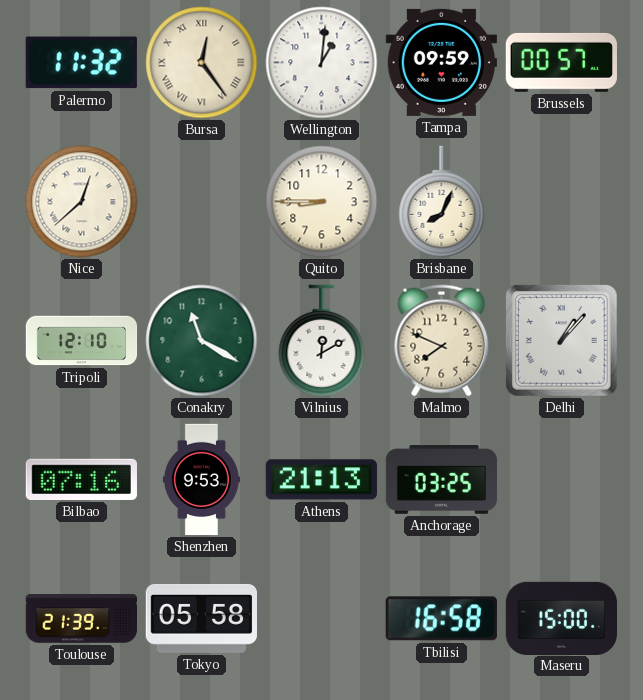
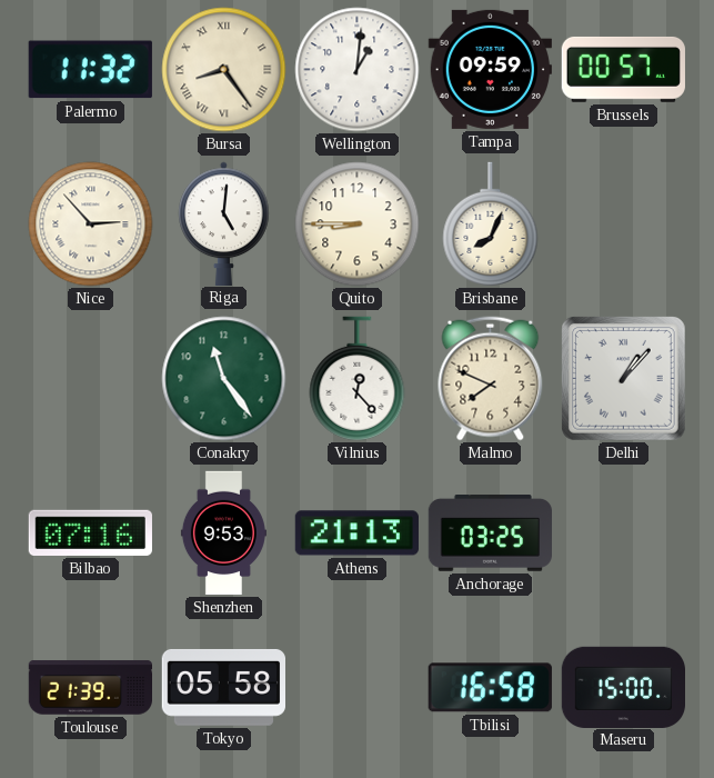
Bursa: 12:24 -> 8:24
Nice: 12:38 -> 2:53
Riga: none -> 5:01
Tripoli: 12:10 -> none
Conakry: 11:20 -> 11:24
Vilnius: 12:10 -> 12:23
